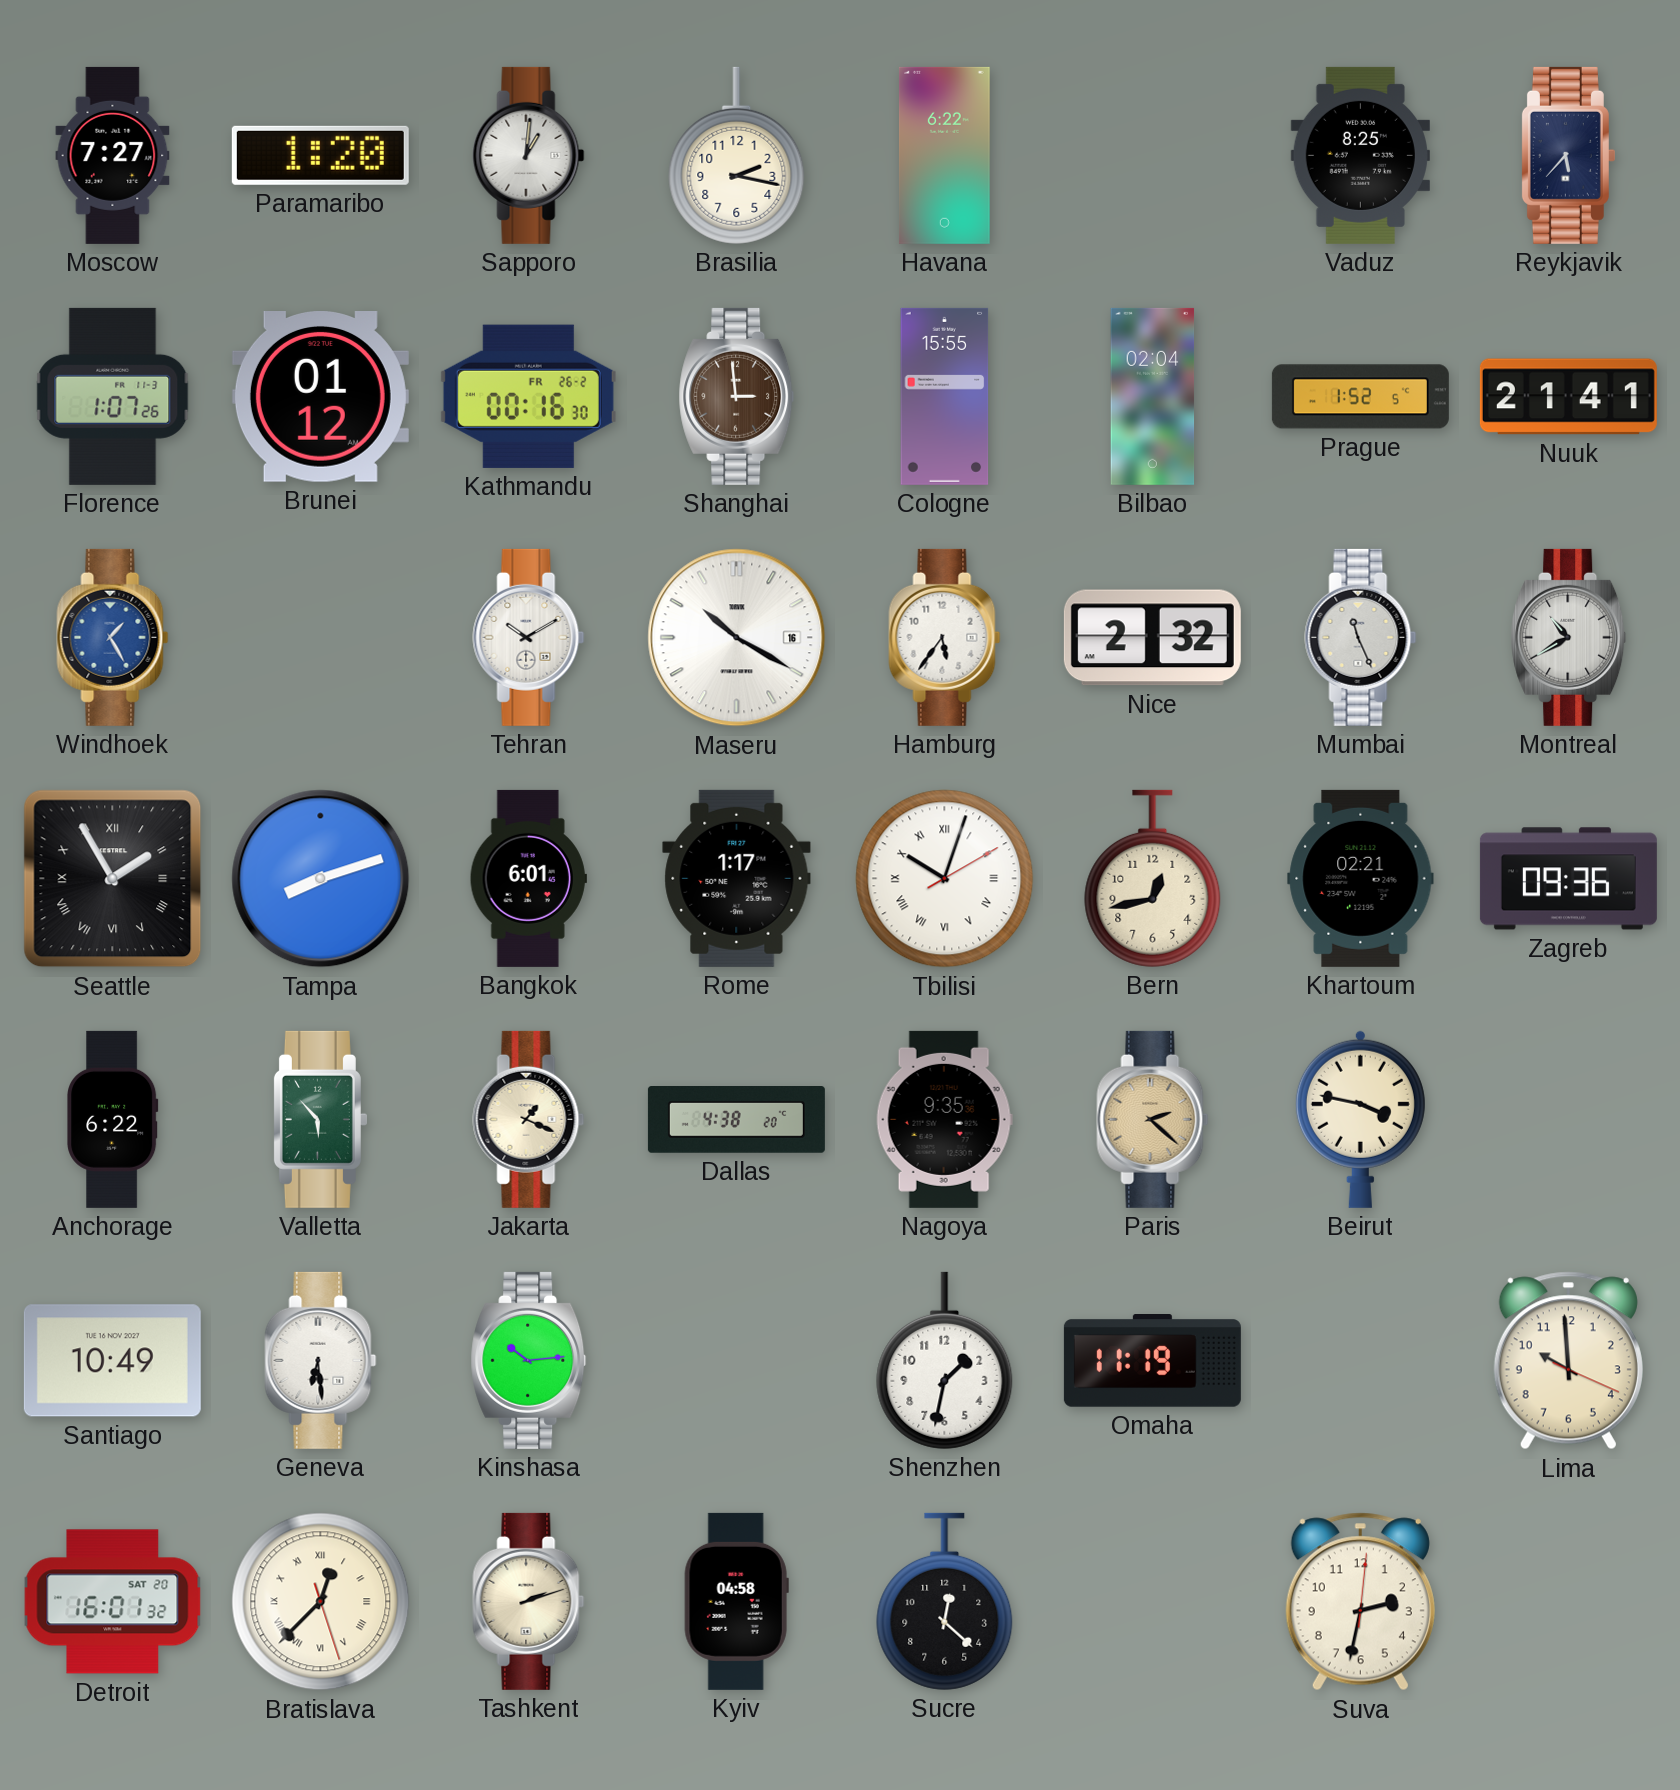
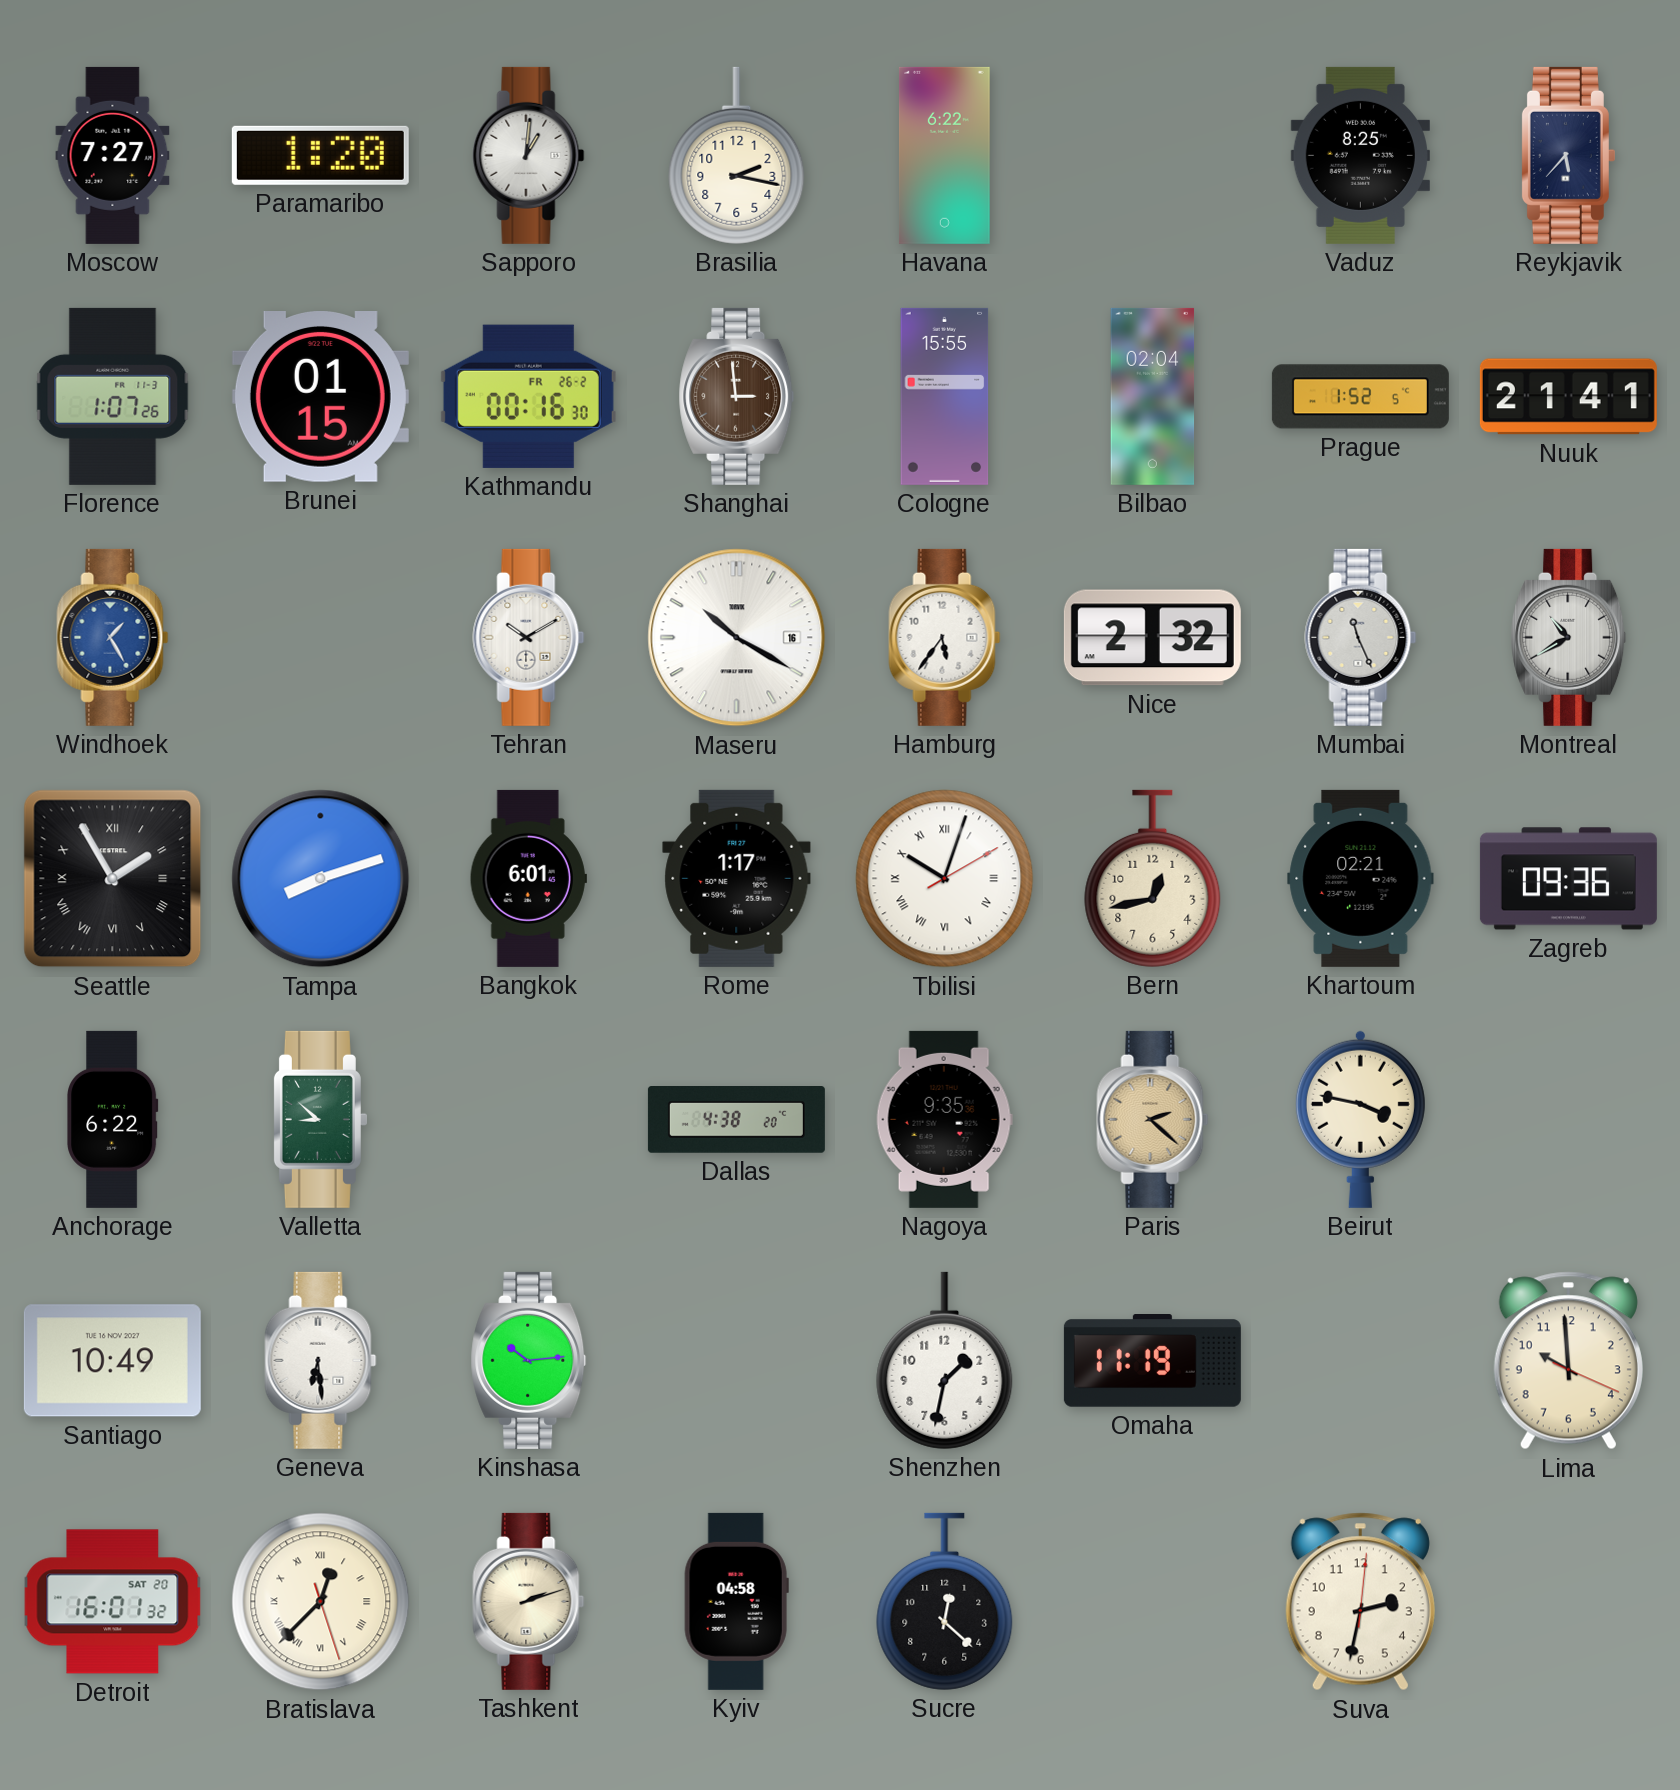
Brunei: 01:12 -> 01:15
Valletta: 5:53 -> 8:52
Jakarta: 1:19 -> none
